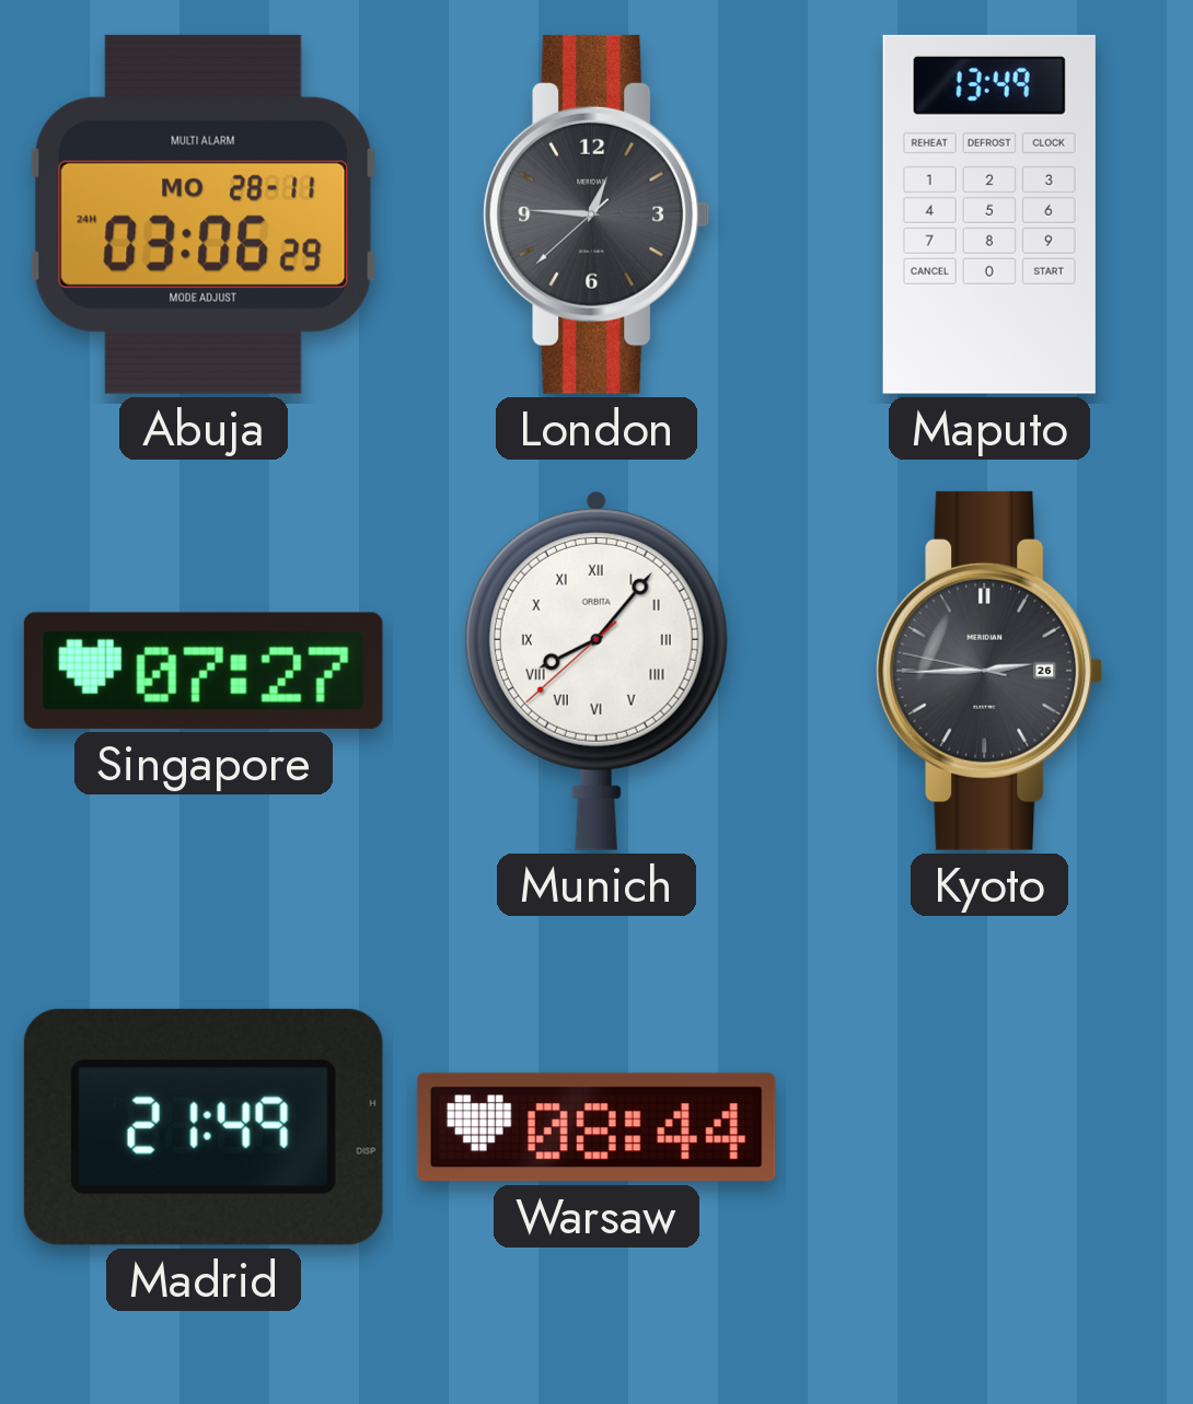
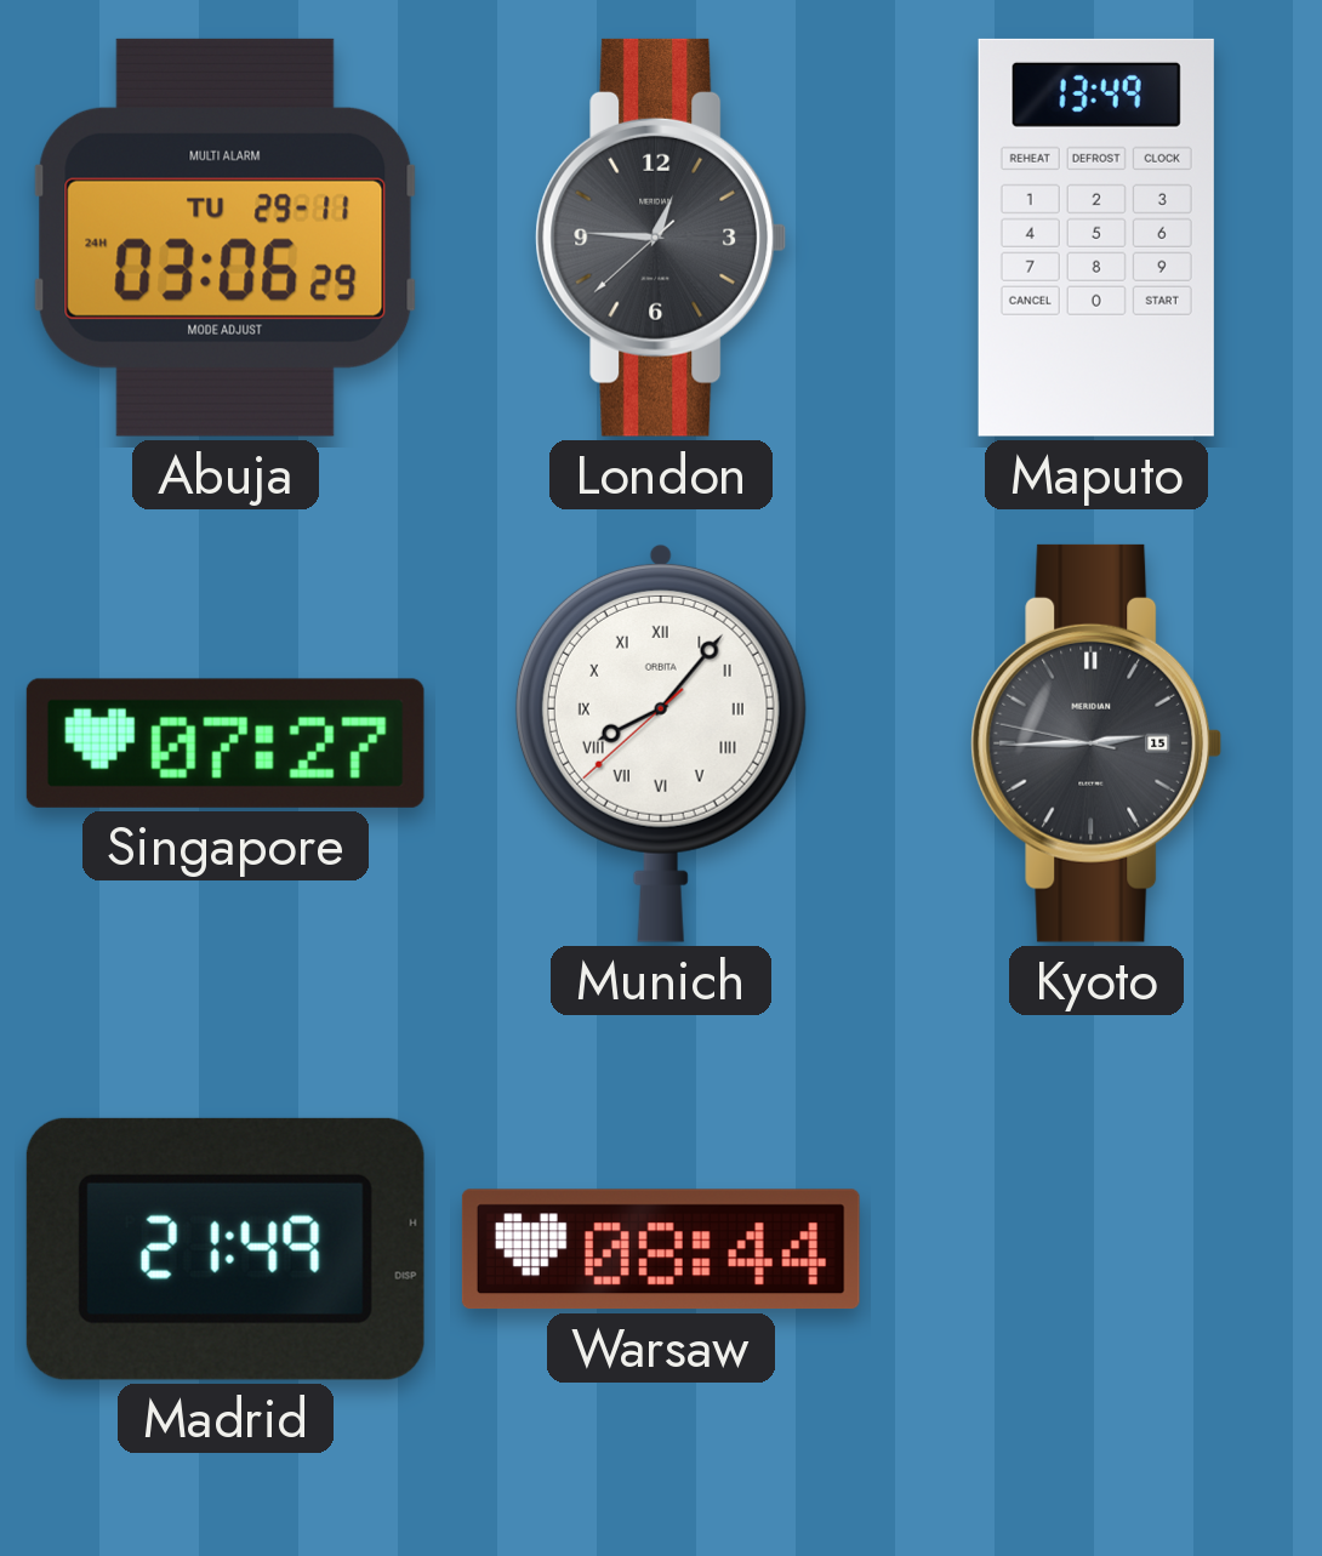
Abuja date: MO 28-11 -> TU 29-11
Kyoto date: 26 -> 15
